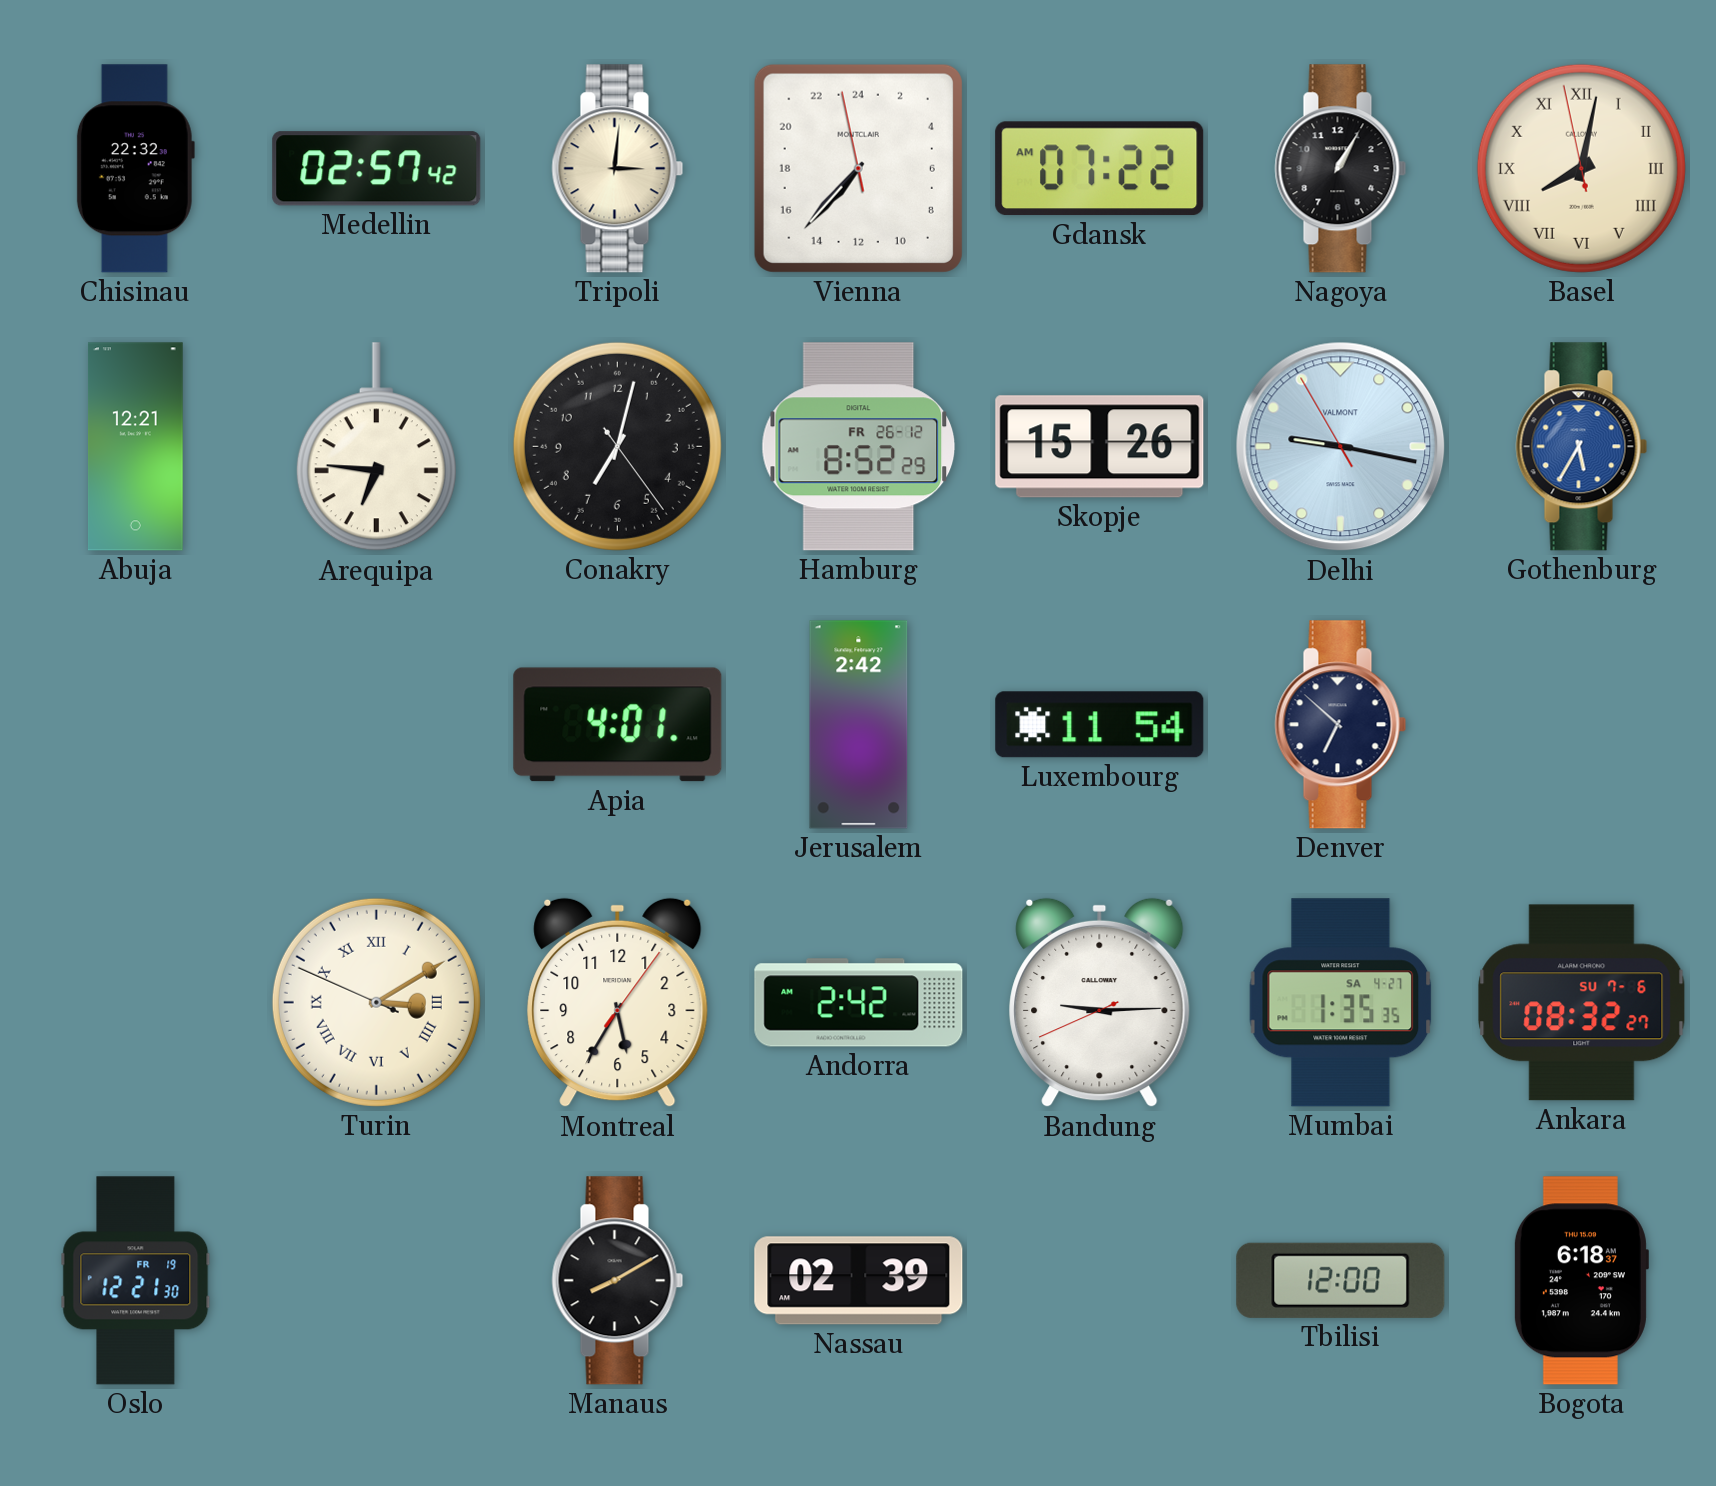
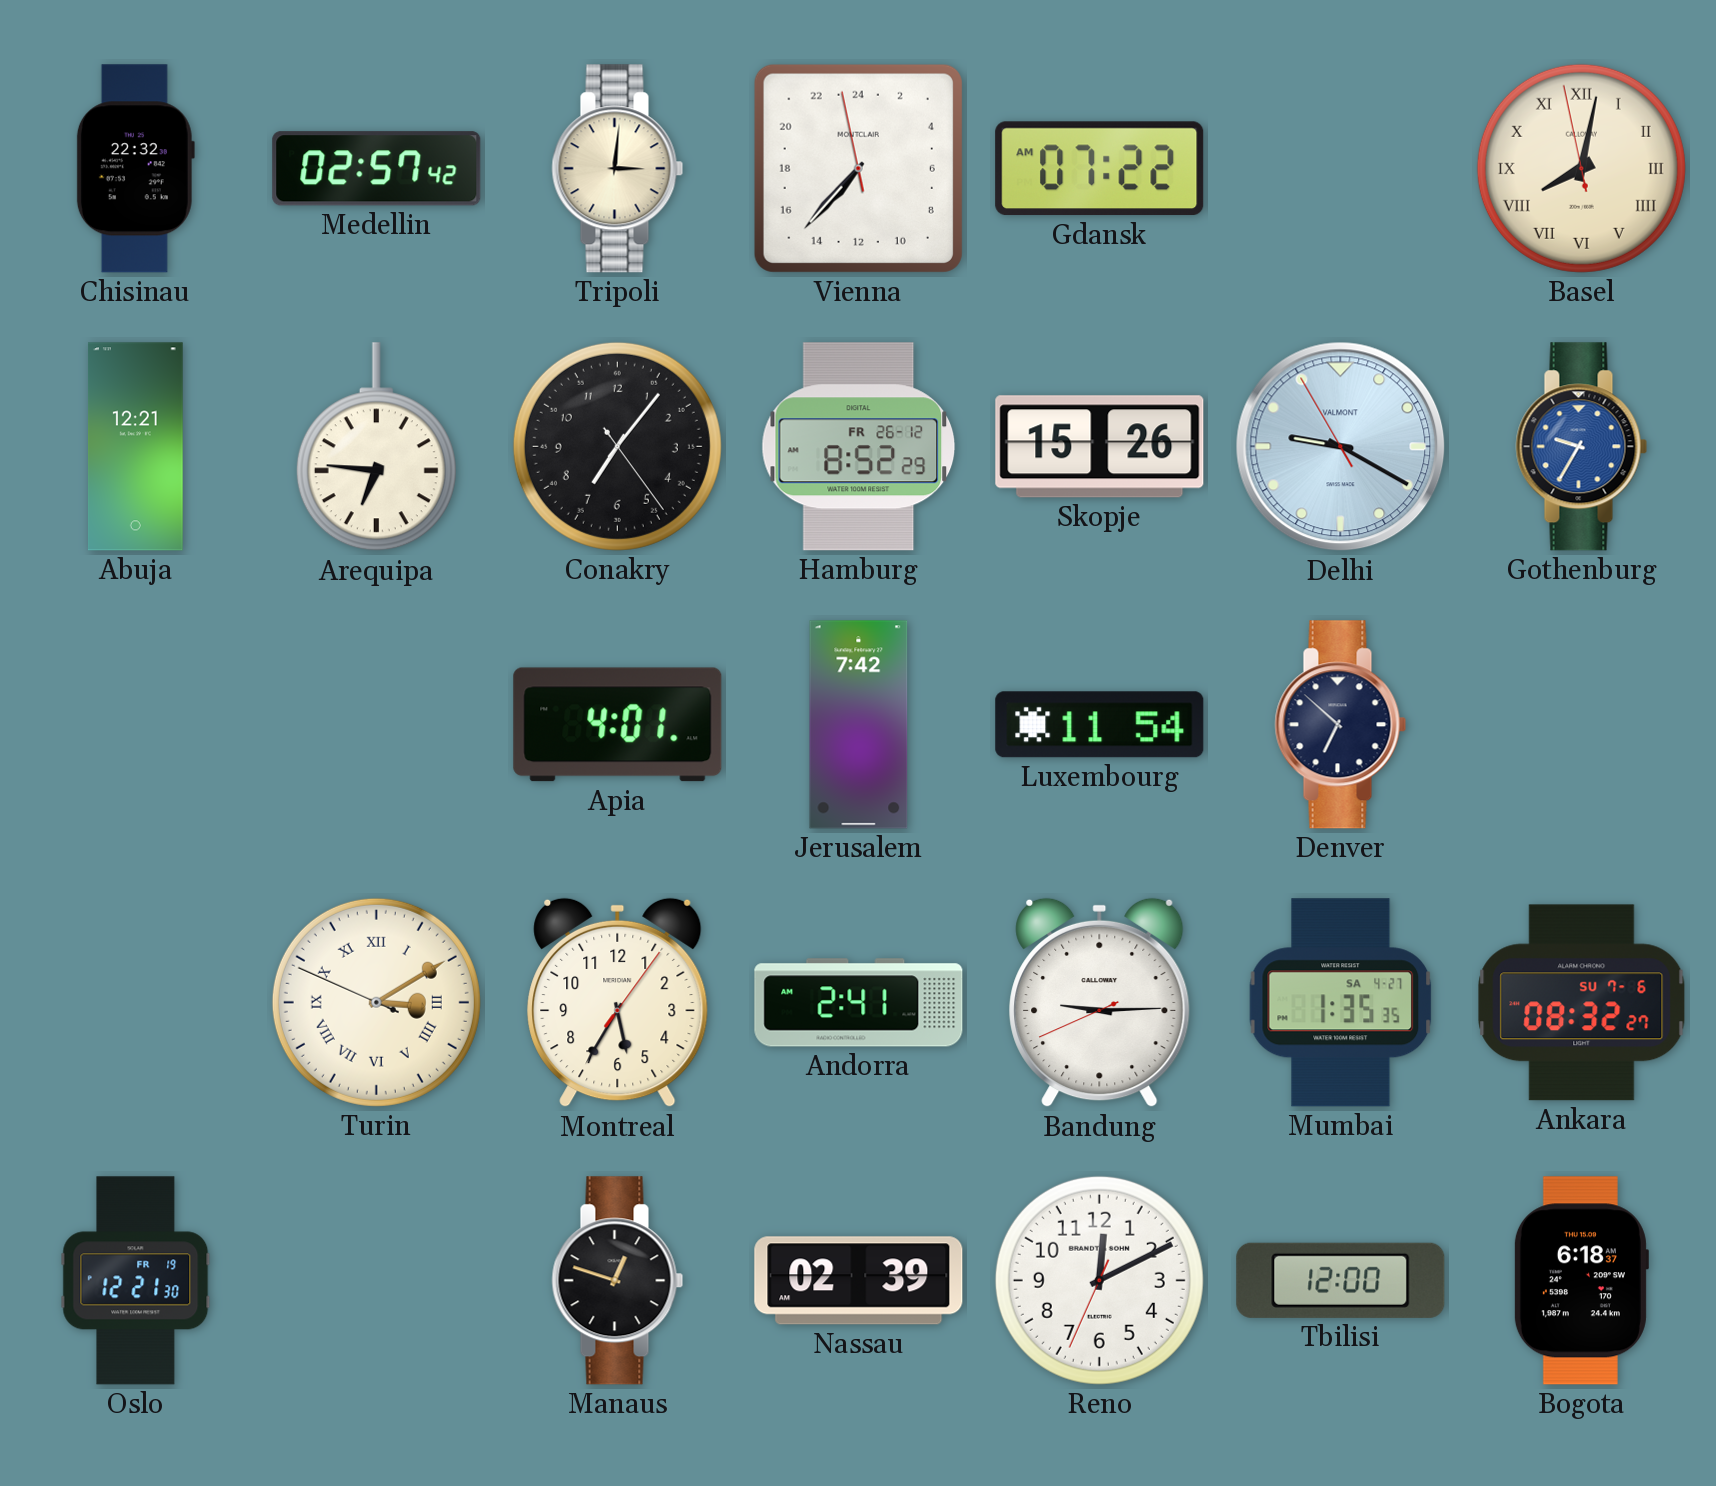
Nagoya: 1:05 -> none
Conakry: 7:02 -> 7:06
Delhi: 9:16 -> 9:19
Gothenburg: 5:35 -> 9:35
Jerusalem: 2:42 -> 7:42
Andorra: 2:42 -> 2:41
Manaus: 8:10 -> 12:48
Reno: none -> 12:10
